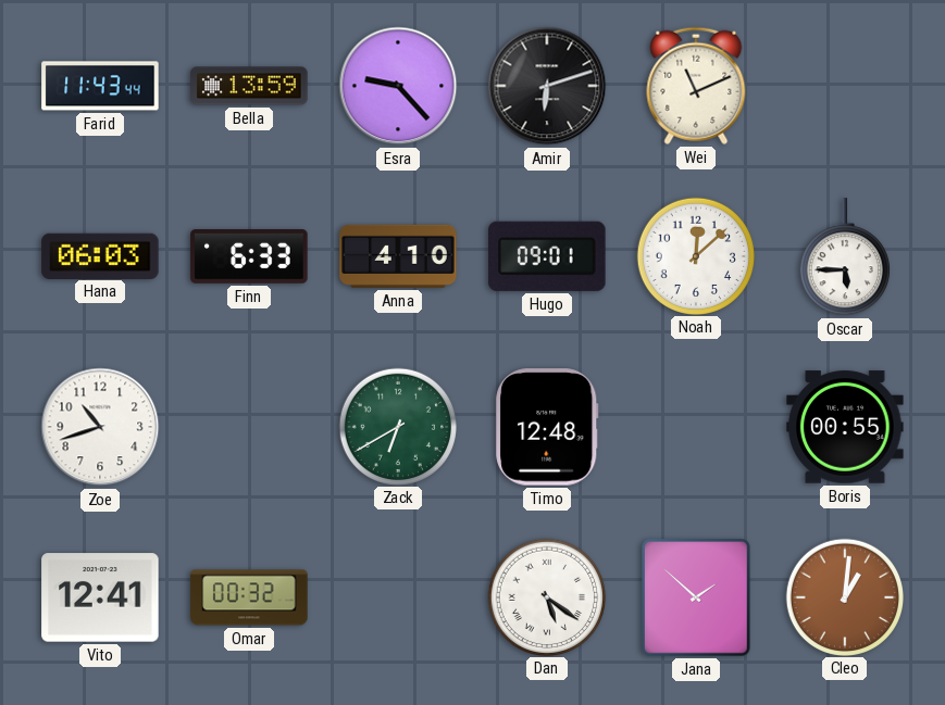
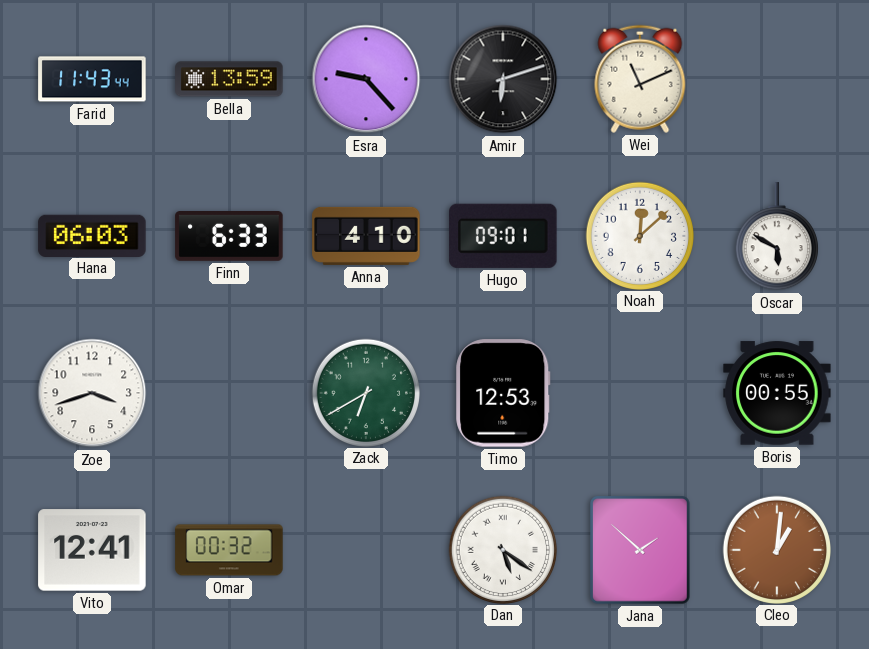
Oscar: 5:45 -> 5:50
Zoe: 10:42 -> 3:42
Timo: 12:48 -> 12:53
